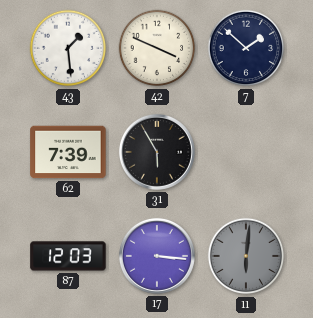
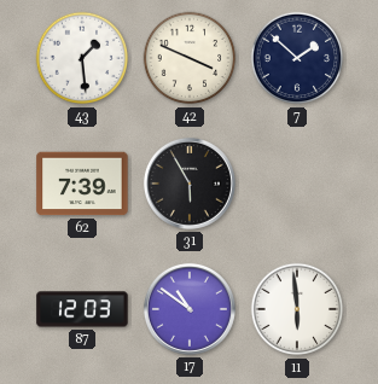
17: 3:16 -> 10:51
11: 6:01 -> 5:59
11 dial: grey -> white
